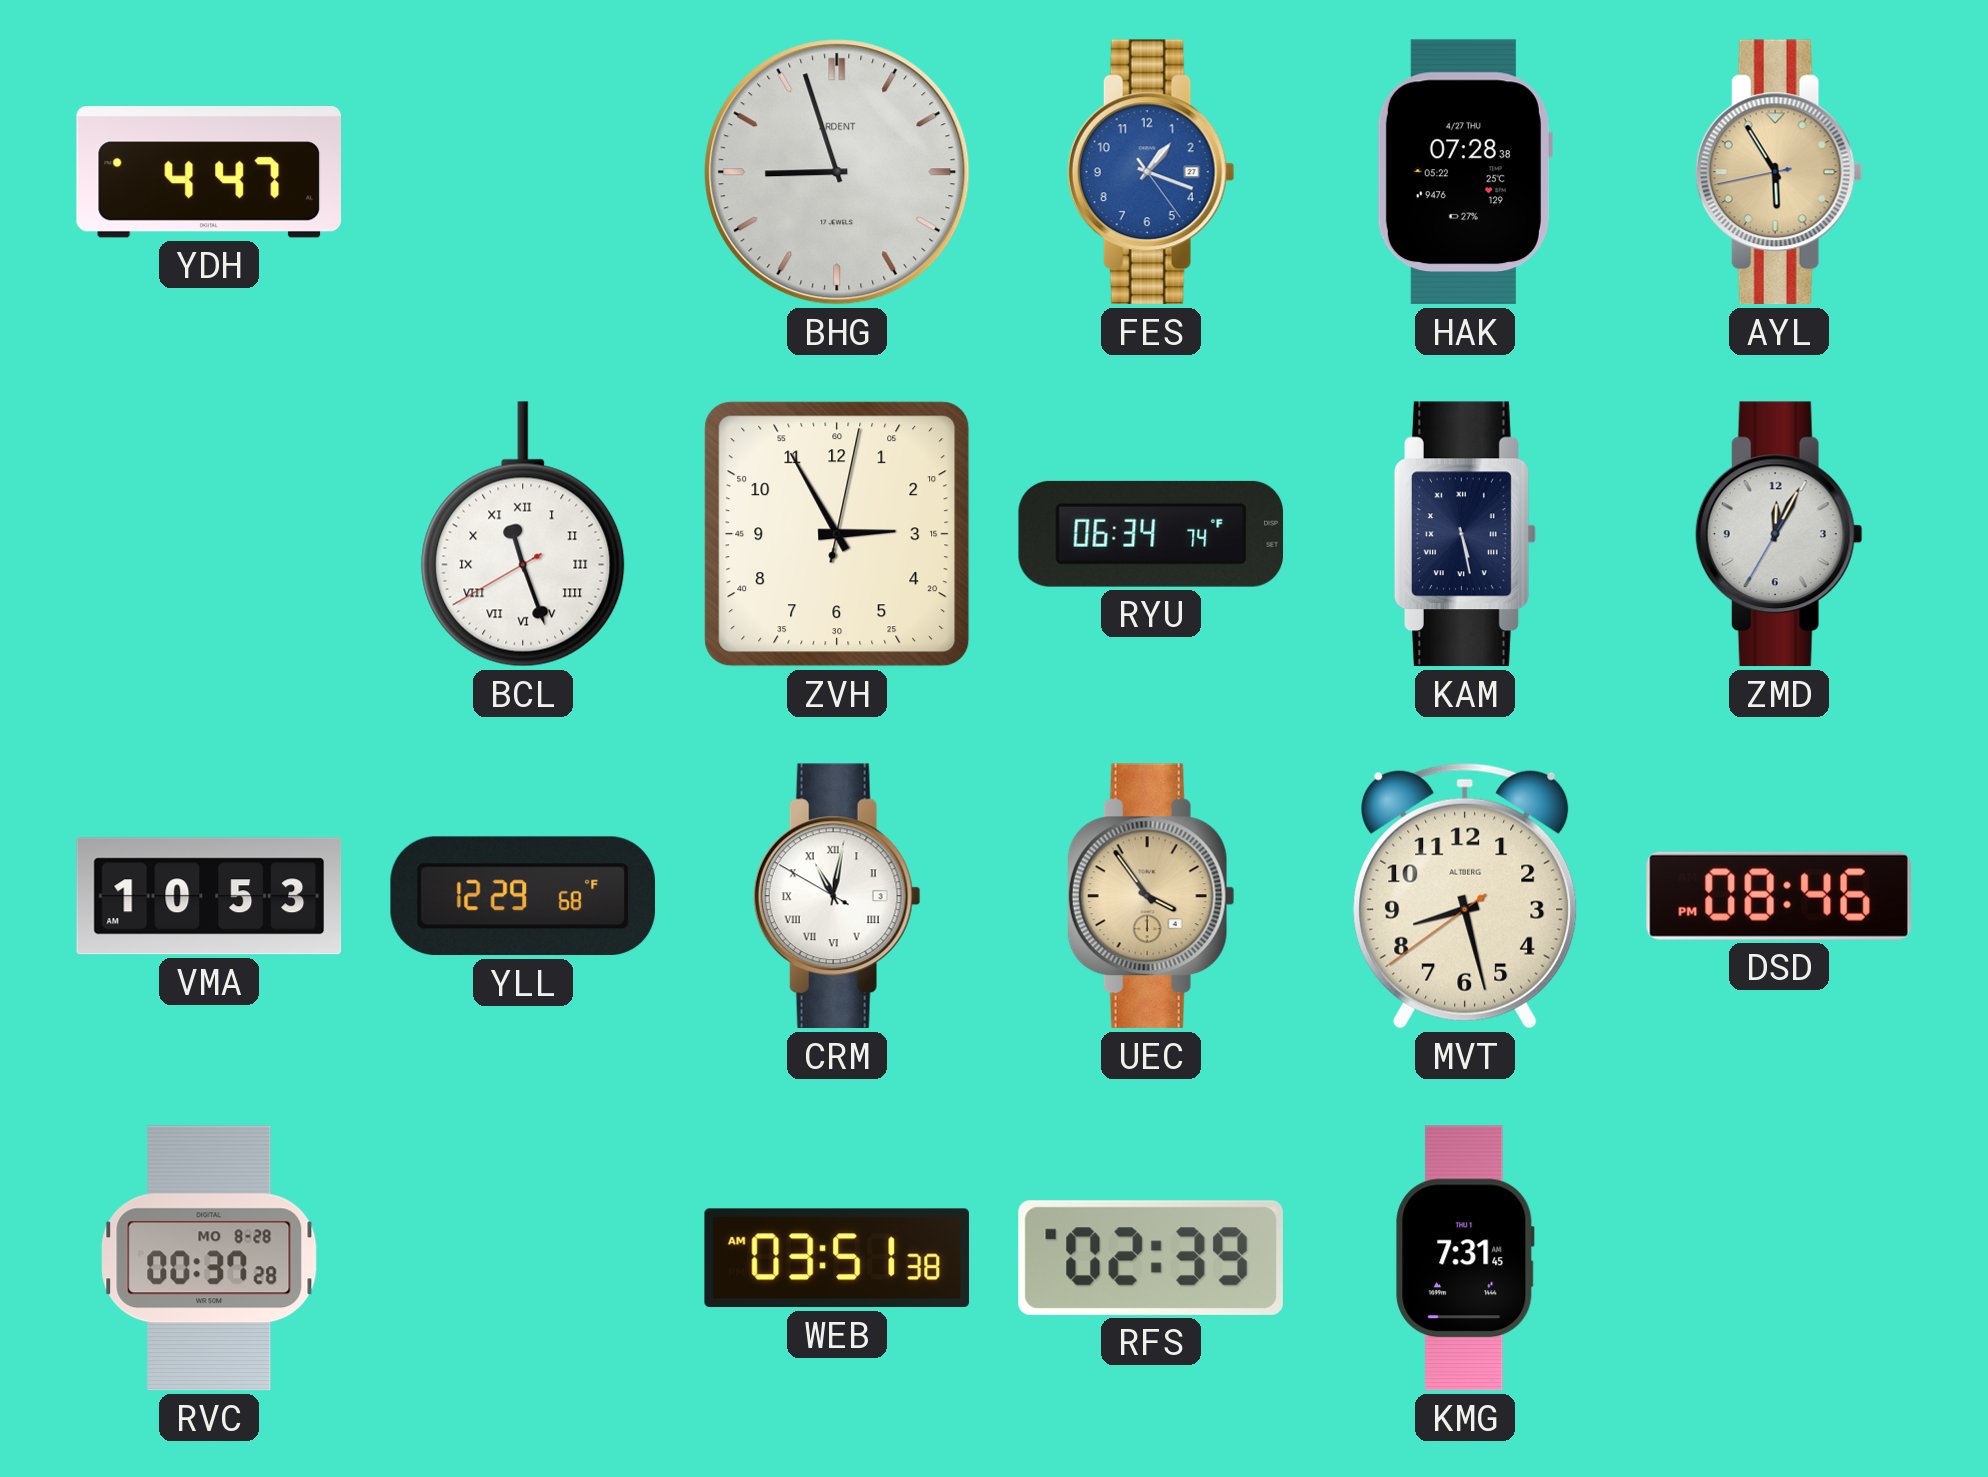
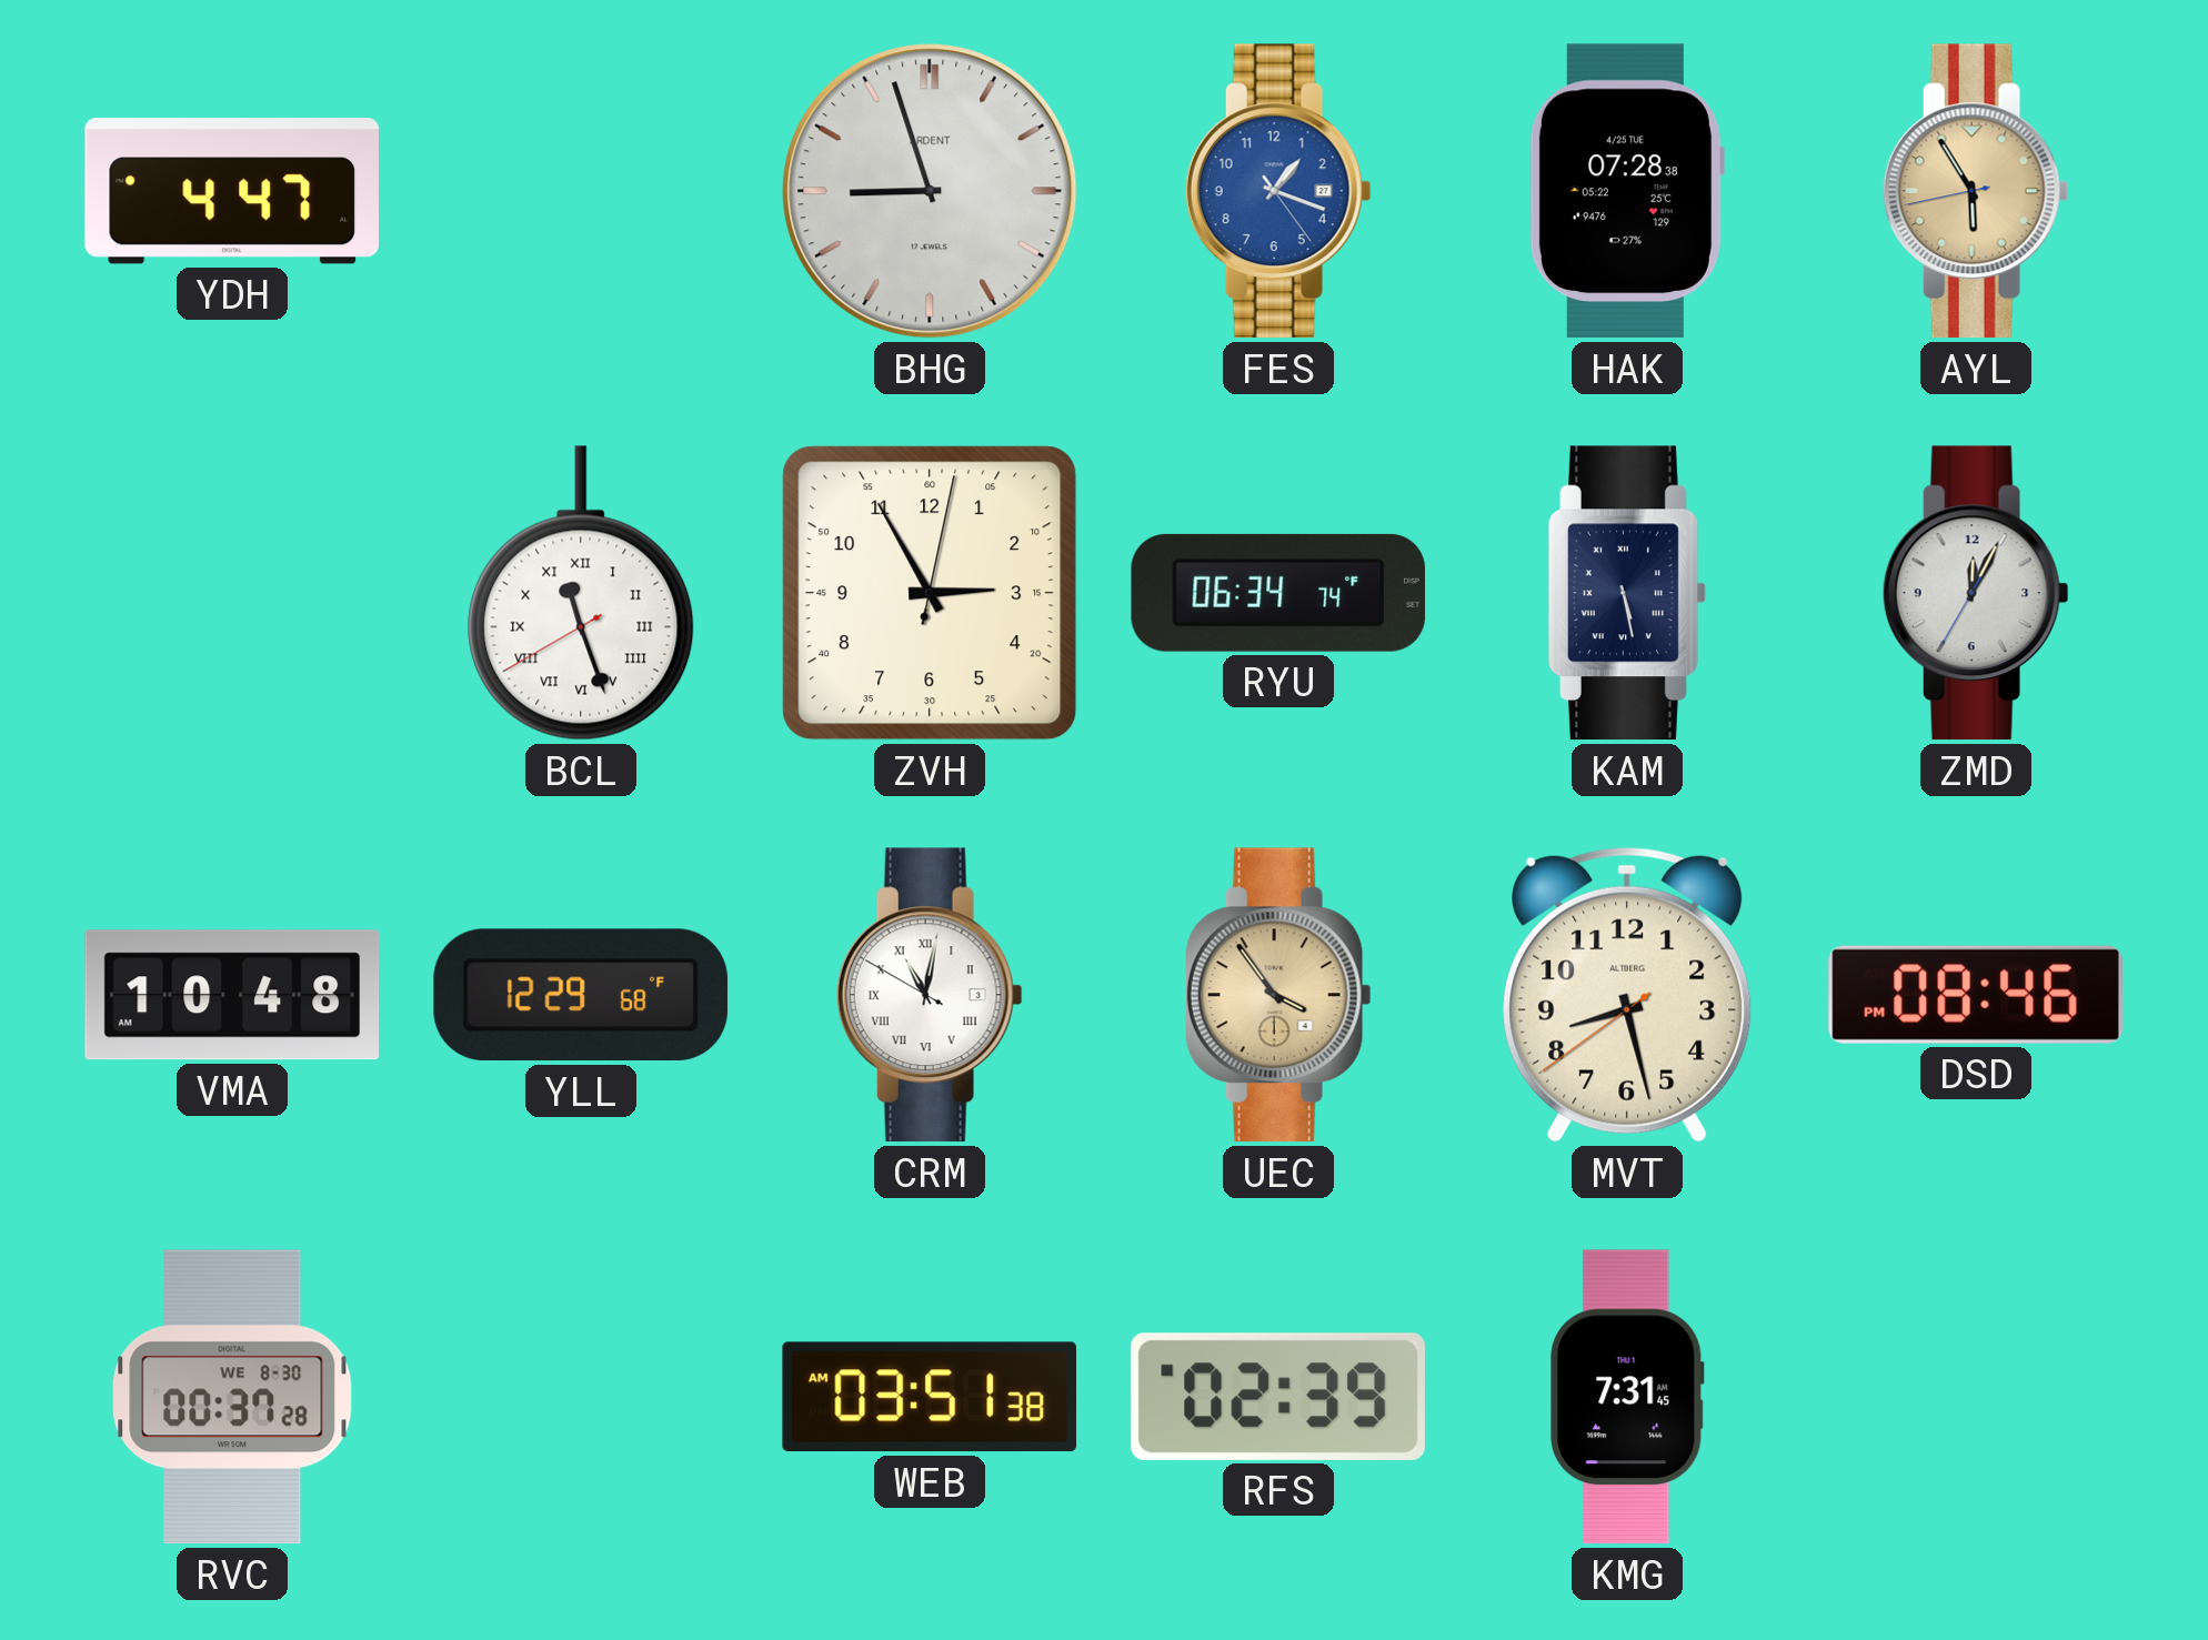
HAK date: 4/27 THU -> 4/25 TUE
VMA: 10:53 -> 10:48
RVC date: MO 8-28 -> WE 8-30
